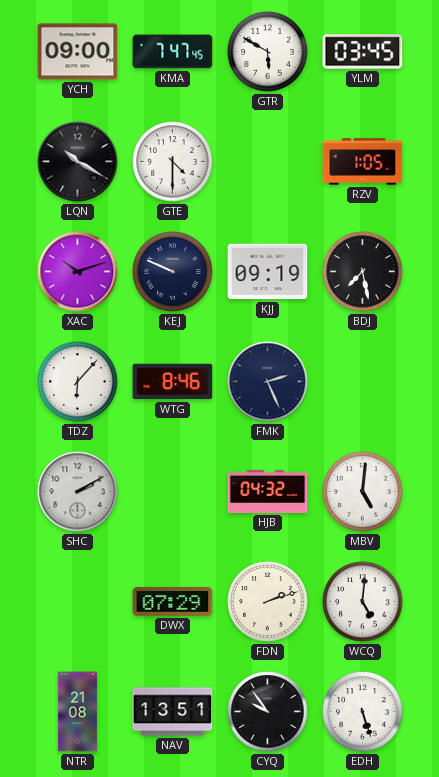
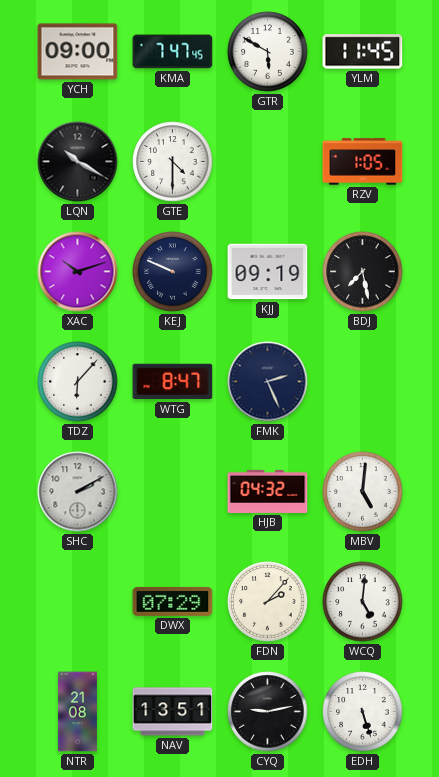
YLM: 03:45 -> 11:45
WTG: 8:46 -> 8:47
FDN: 2:12 -> 2:07
CYQ: 9:54 -> 9:13
